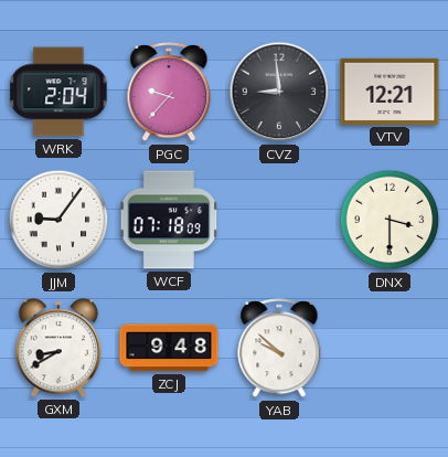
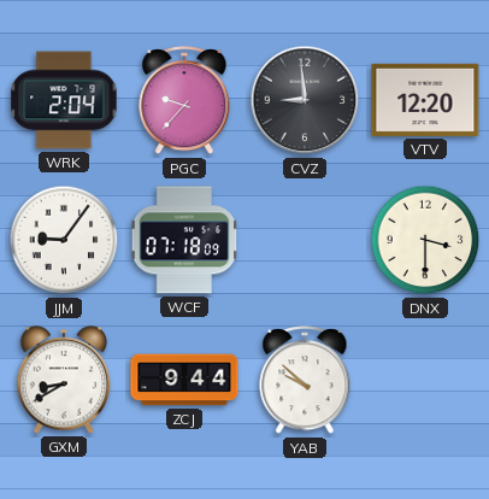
VTV: 12:21 -> 12:20
ZCJ: 9:48 -> 9:44
